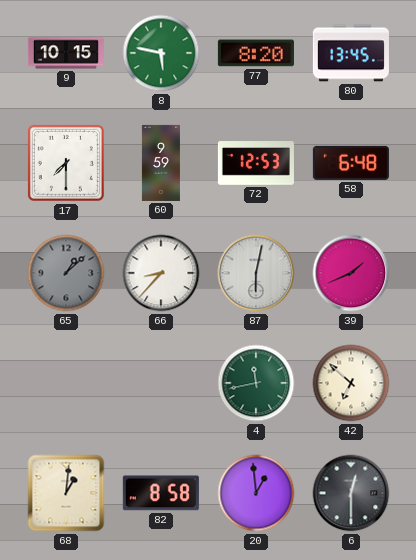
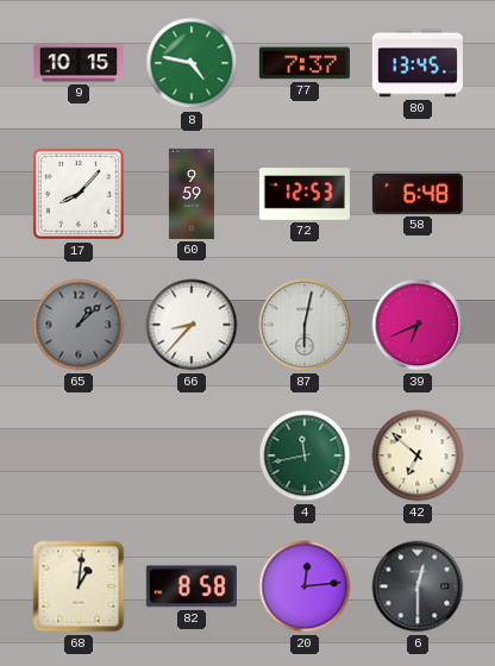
8: 5:47 -> 4:47
77: 8:20 -> 7:37
17: 7:30 -> 8:07
39: 1:41 -> 6:41
20: 12:59 -> 12:14
